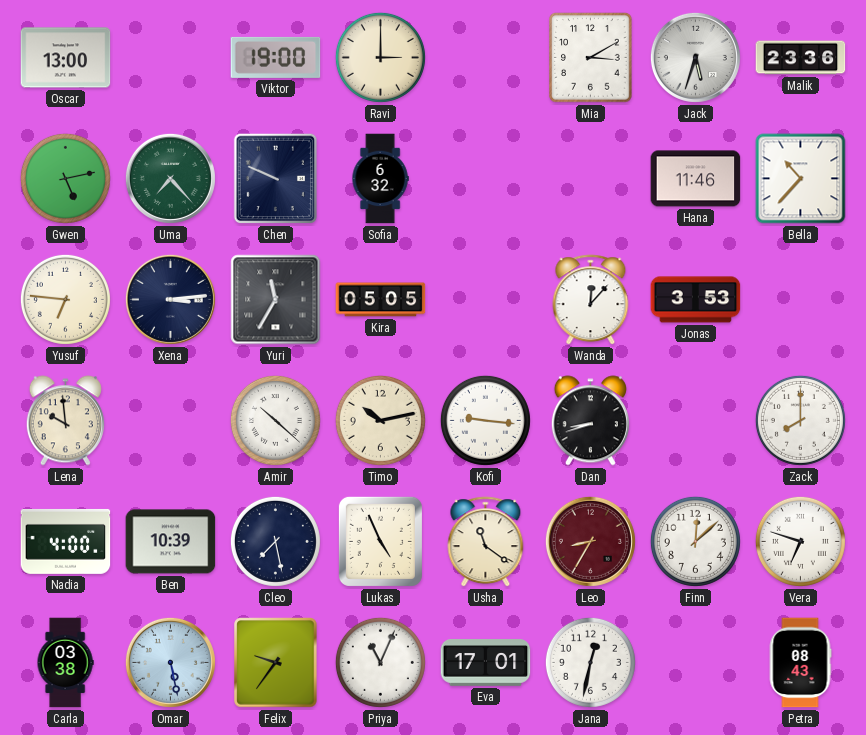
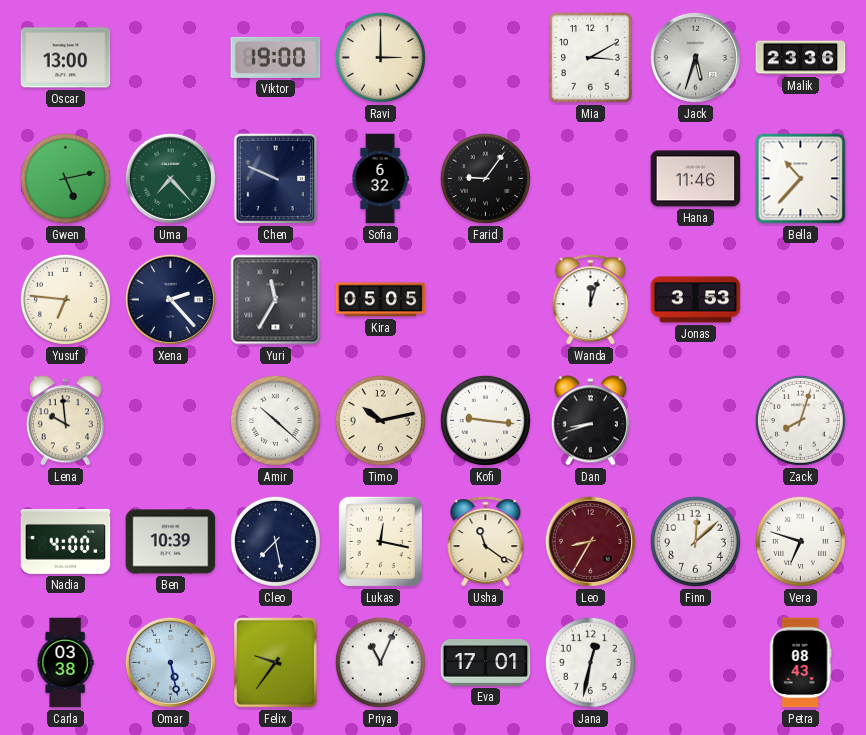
Farid: none -> 9:06
Xena: 3:14 -> 2:23
Wanda: 12:07 -> 12:03
Zack: 8:00 -> 8:03
Lukas: 4:56 -> 12:17
